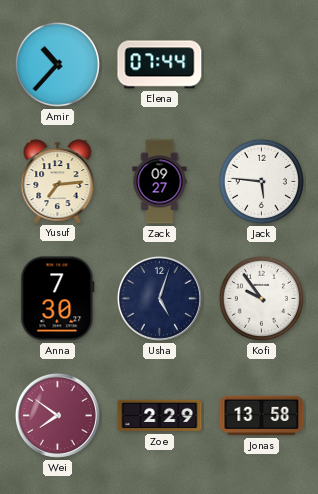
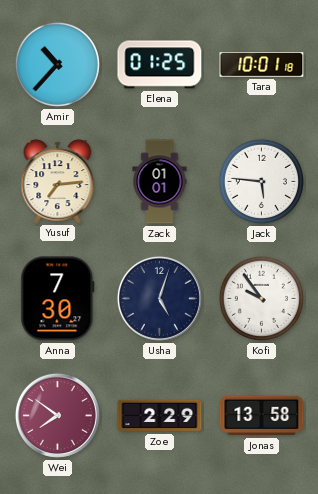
Elena: 07:44 -> 01:25
Tara: none -> 10:01
Zack: 09:27 -> 01:01
